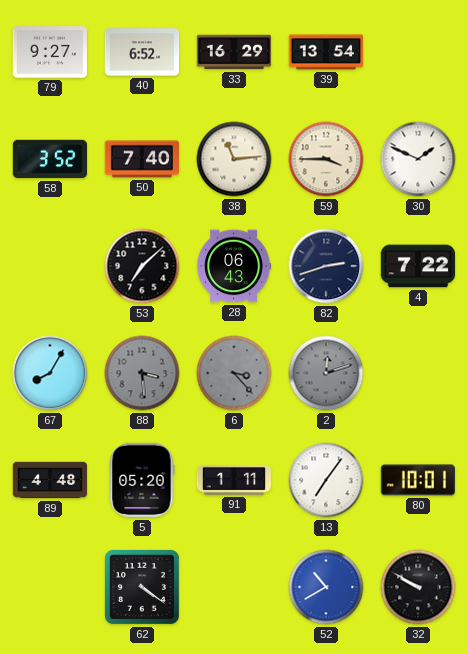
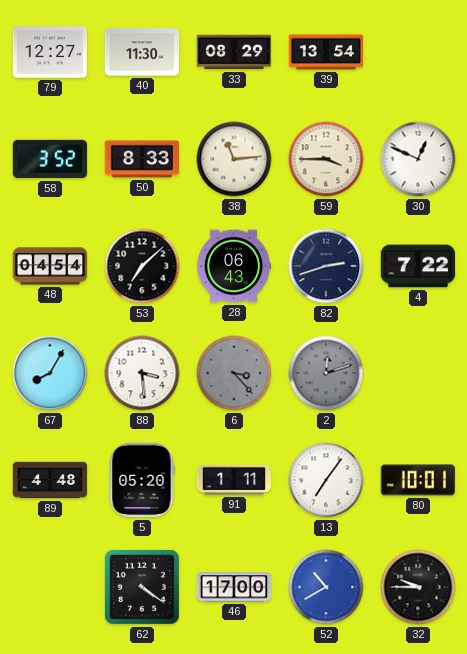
79: 9:27 -> 12:27
40: 6:52 -> 11:30
33: 16:29 -> 08:29
50: 7:40 -> 8:33
30: 1:49 -> 12:49
48: none -> 04:54
88 dial: grey -> white
46: none -> 17:00
32: 9:50 -> 9:45
